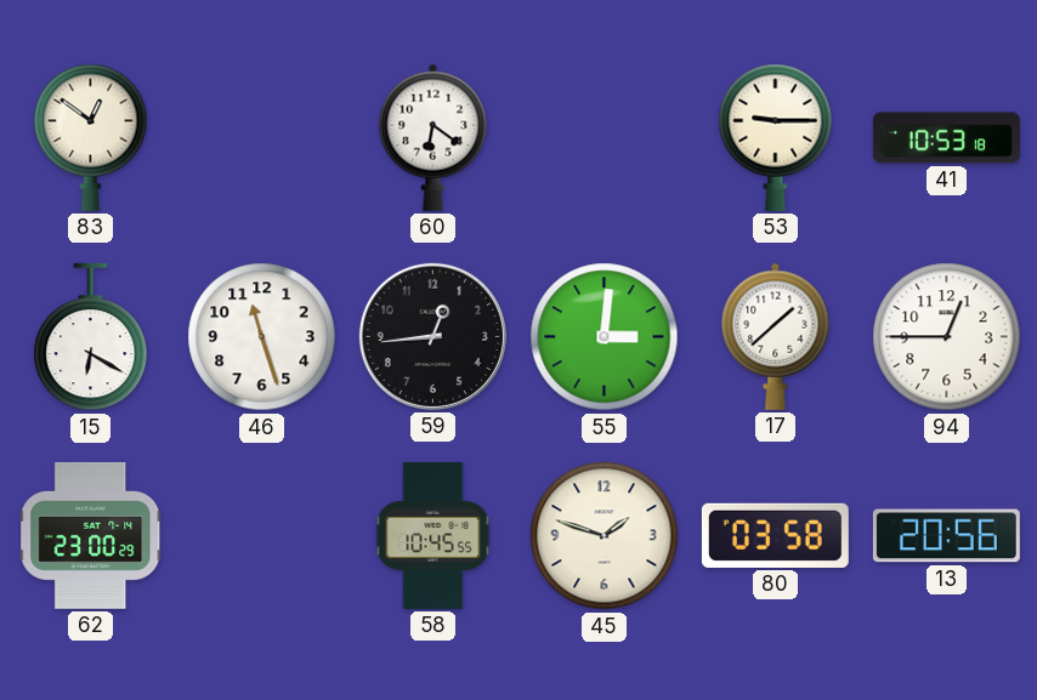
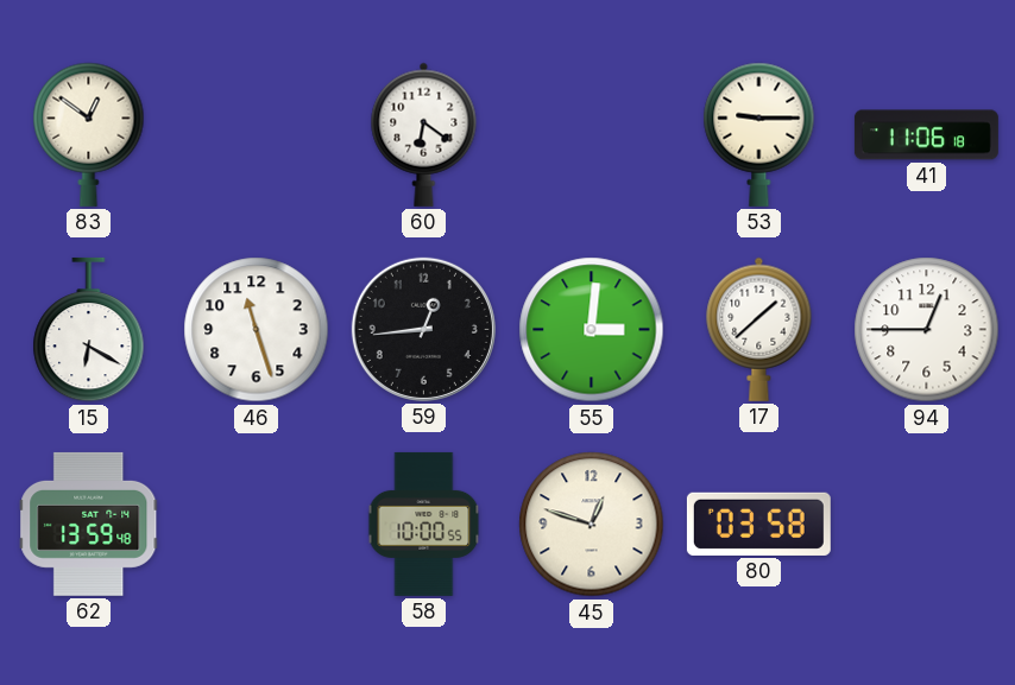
41: 10:53 -> 11:06
62: 23:00 -> 13:59
58: 10:45 -> 10:00
45: 1:48 -> 12:48
13: 20:56 -> none
